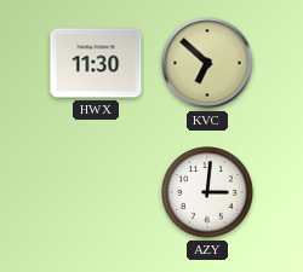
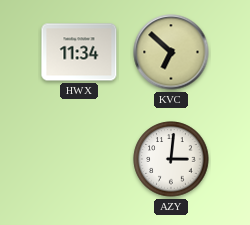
HWX: 11:30 -> 11:34
